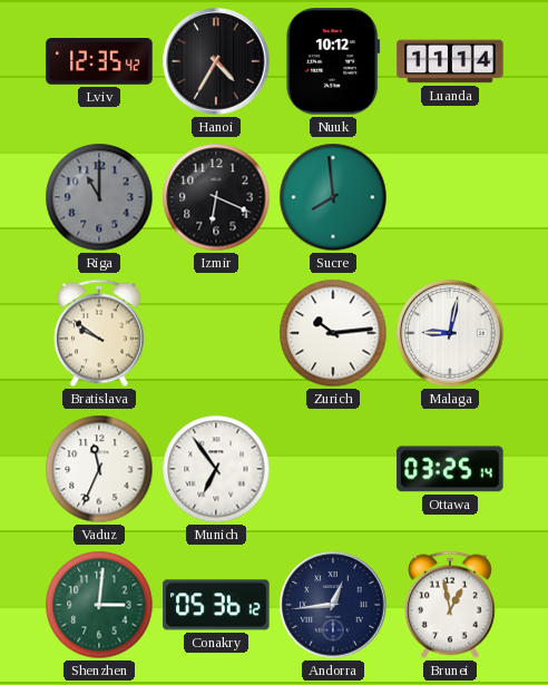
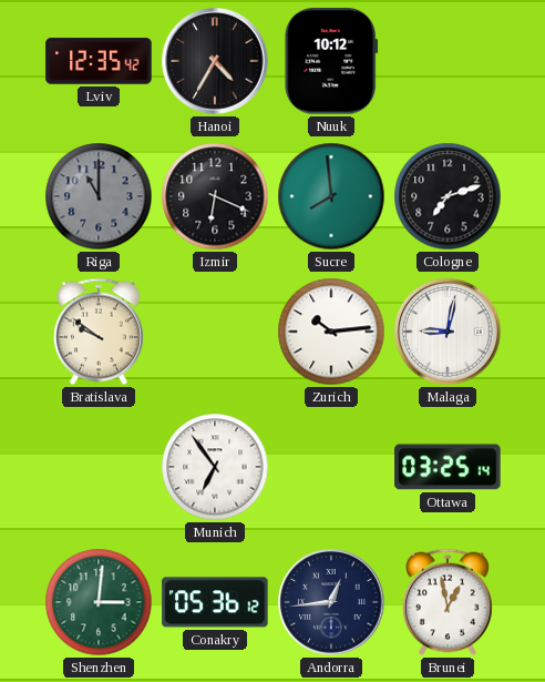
Luanda: 11:14 -> none
Cologne: none -> 7:12
Vaduz: 11:34 -> none
